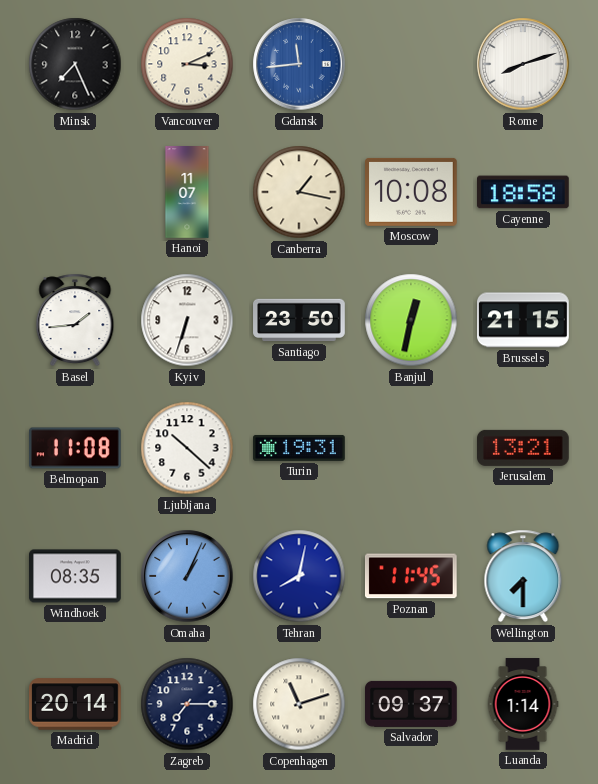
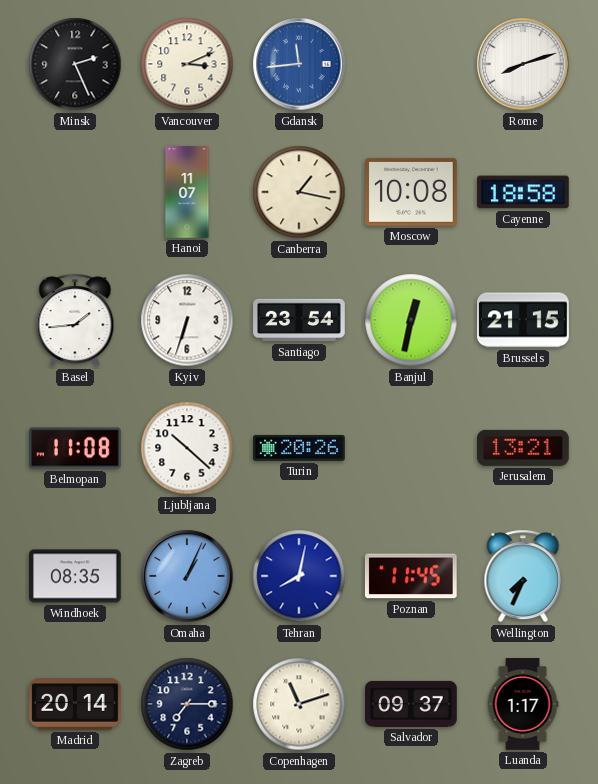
Minsk: 7:26 -> 2:26
Santiago: 23:50 -> 23:54
Turin: 19:31 -> 20:26
Wellington: 7:30 -> 7:34
Luanda: 1:14 -> 1:17
